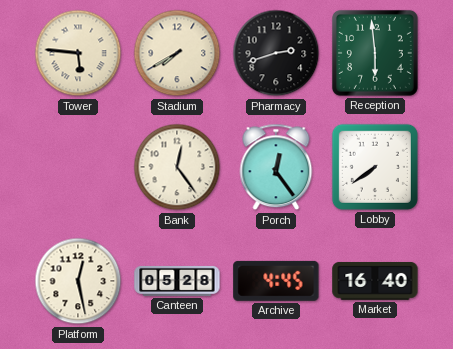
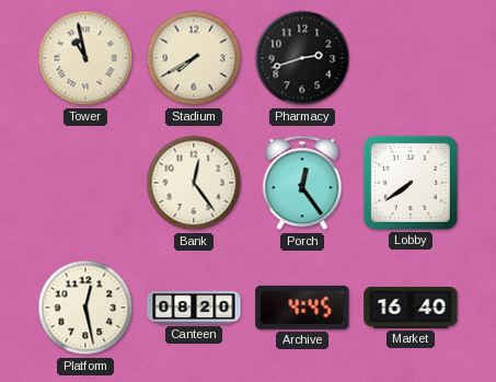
Tower: 5:46 -> 10:58
Reception: 5:59 -> none
Canteen: 05:28 -> 08:20
